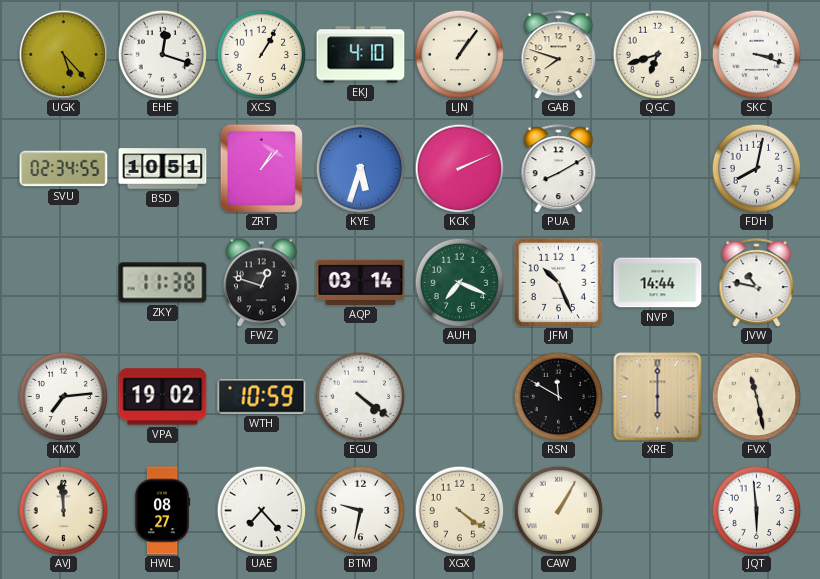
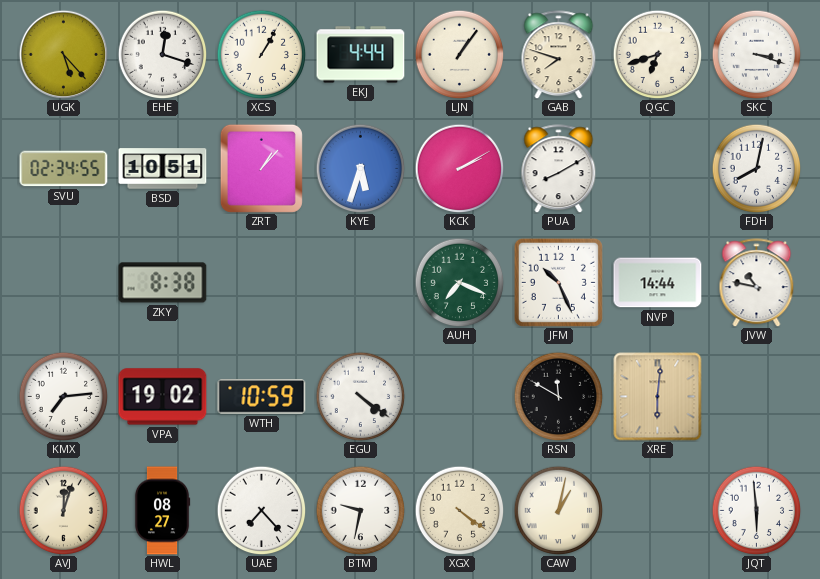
EKJ: 4:10 -> 4:44
KCK: 2:11 -> 2:10
ZKY: 11:38 -> 8:38
FWZ: 12:48 -> none
AQP: 03:14 -> none
XRE: 6:00 -> 6:01
FVX: 11:28 -> none
AVJ: 11:59 -> 12:03
CAW: 1:05 -> 1:02
